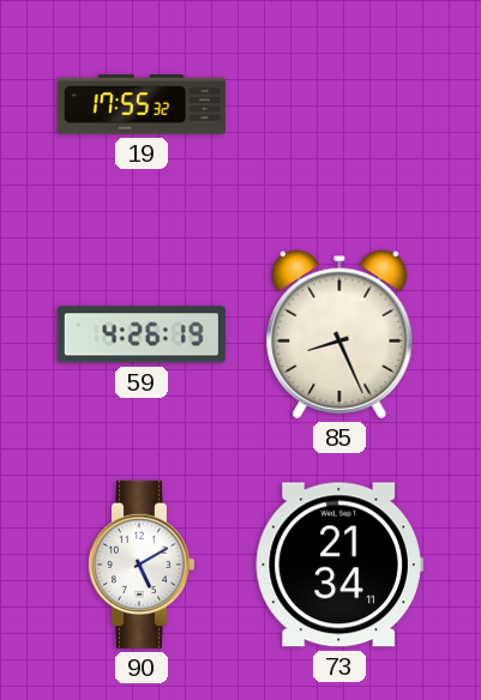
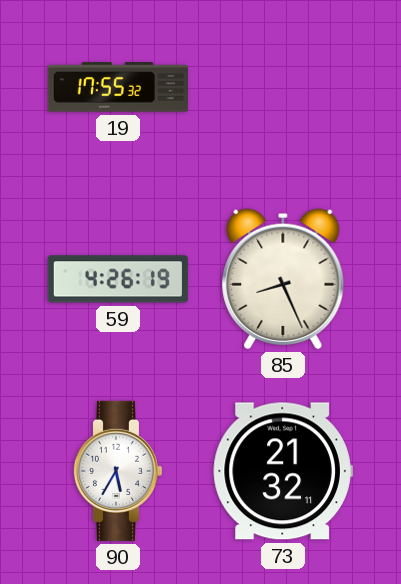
90: 5:10 -> 5:35
73: 21:34 -> 21:32
